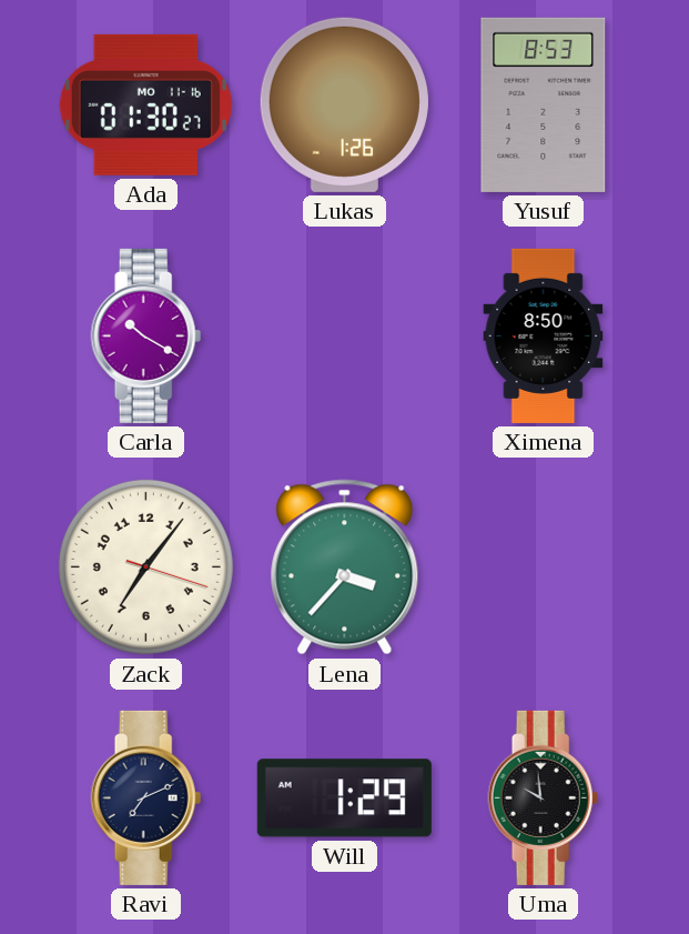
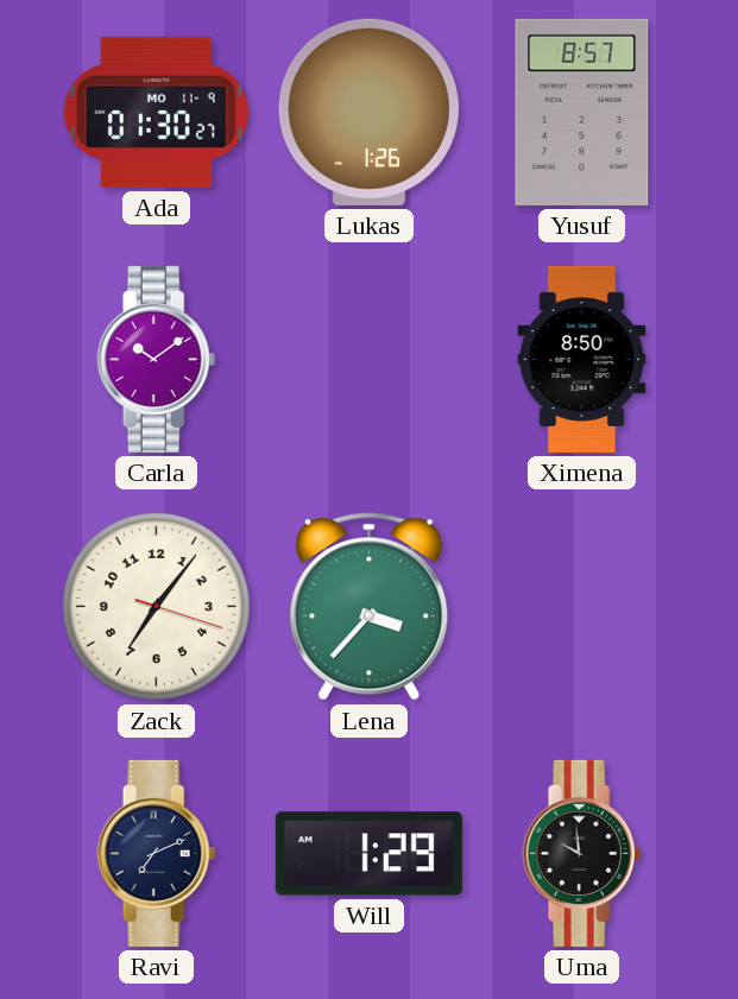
Ada date: MO 11-16 -> MO 11-9
Yusuf: 8:53 -> 8:57
Carla: 10:20 -> 10:09
